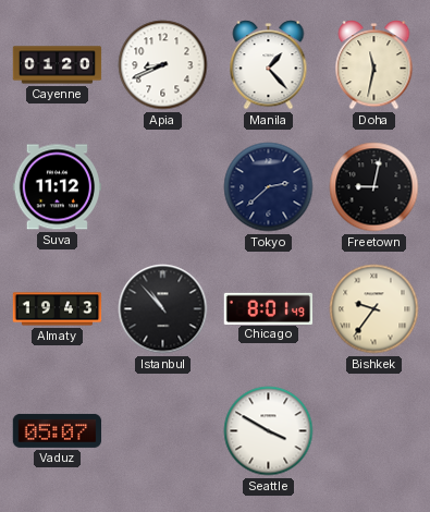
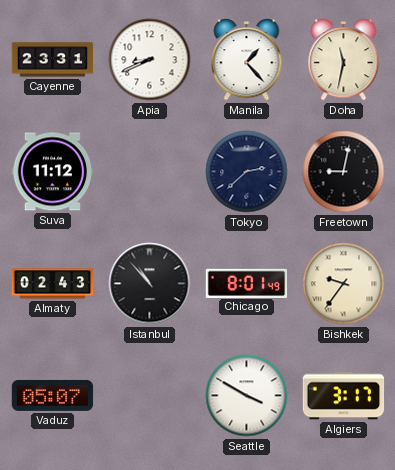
Cayenne: 01:20 -> 23:31
Almaty: 19:43 -> 02:43
Algiers: none -> 3:17
